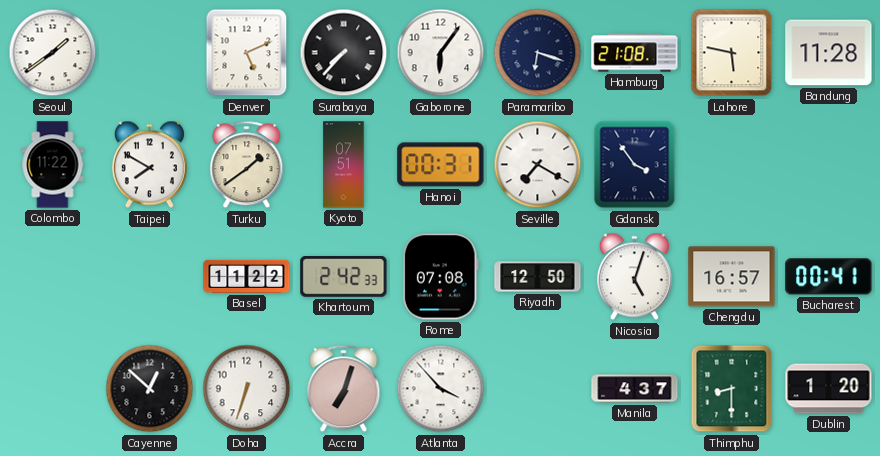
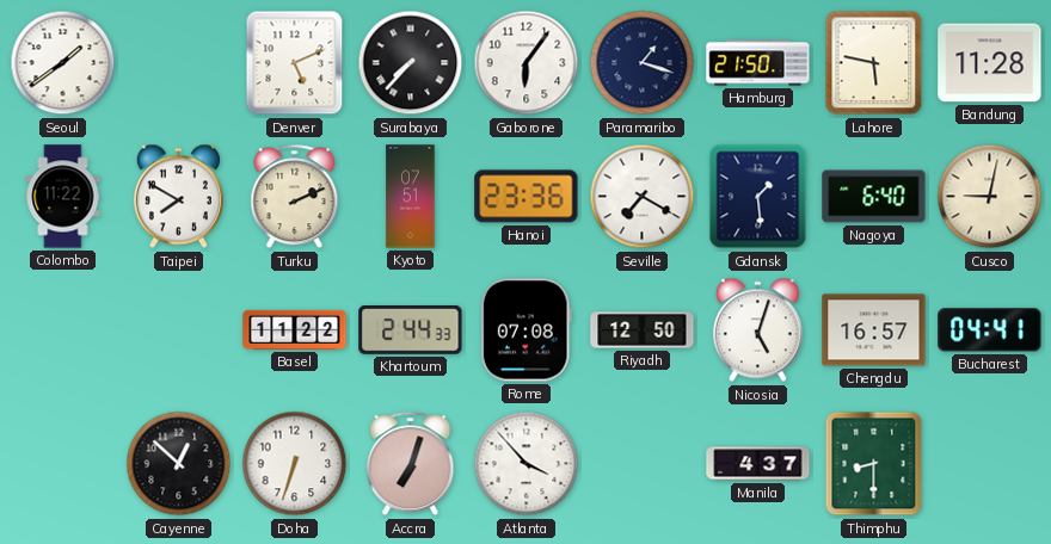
Paramaribo: 6:18 -> 1:18
Hamburg: 21:08 -> 21:50
Turku: 1:39 -> 2:11
Hanoi: 00:31 -> 23:36
Gdansk: 3:54 -> 1:29
Nagoya: none -> 6:40
Cusco: none -> 9:02
Khartoum: 2:42 -> 2:44
Bucharest: 00:41 -> 04:41
Dublin: 1:20 -> none
